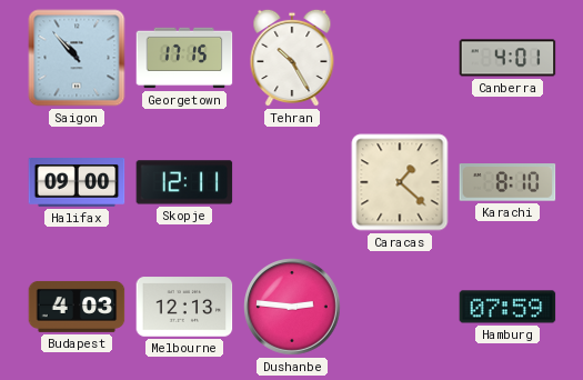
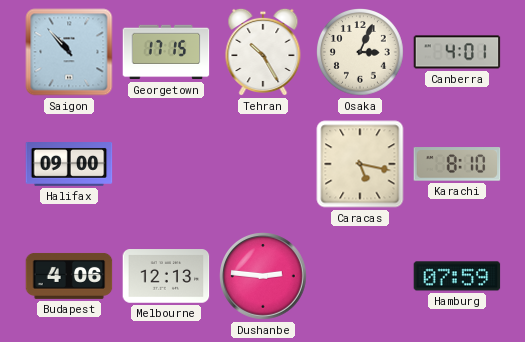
Osaka: none -> 3:04
Skopje: 12:11 -> none
Caracas: 1:22 -> 5:17
Budapest: 4:03 -> 4:06
